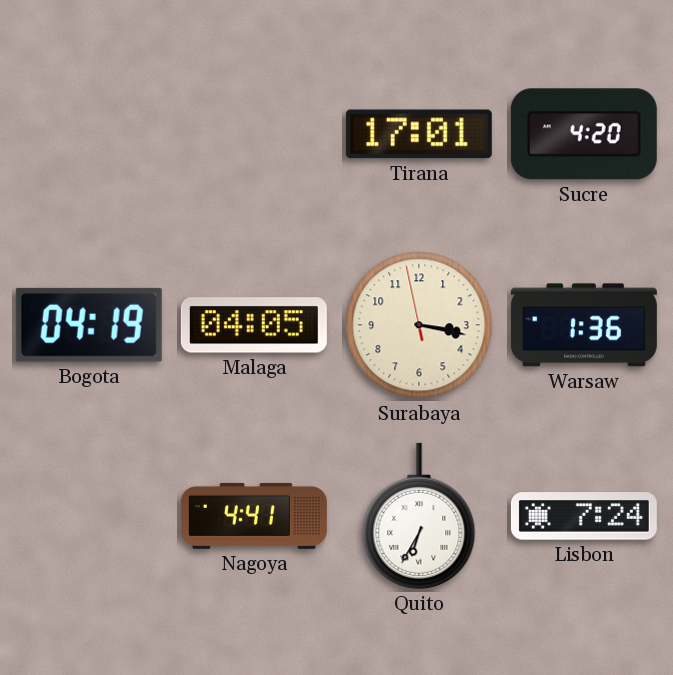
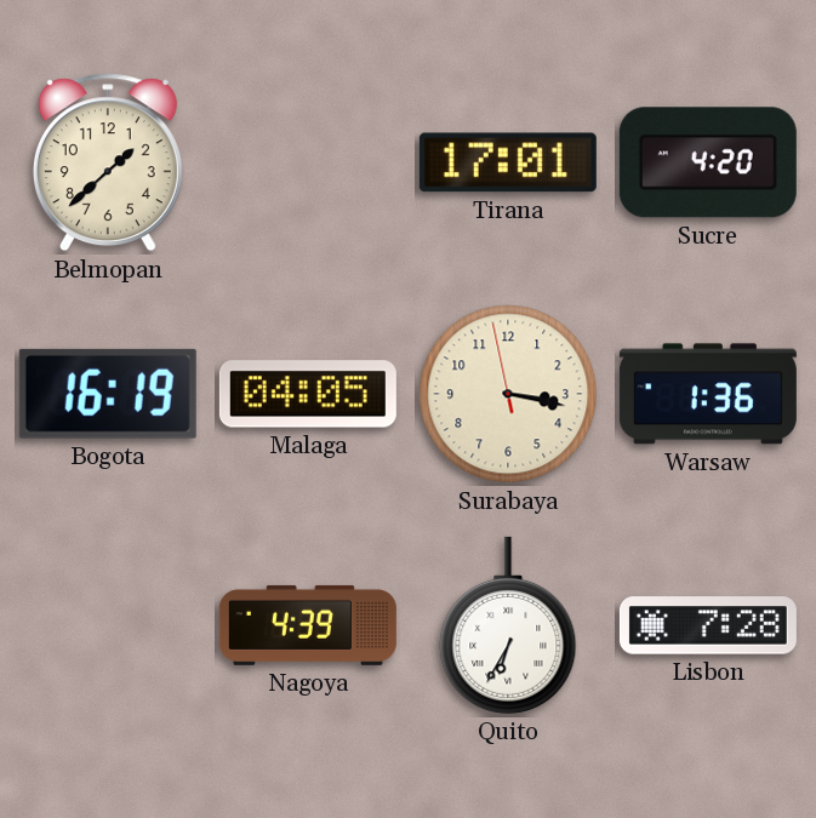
Belmopan: none -> 1:38
Bogota: 04:19 -> 16:19
Nagoya: 4:41 -> 4:39
Lisbon: 7:24 -> 7:28
